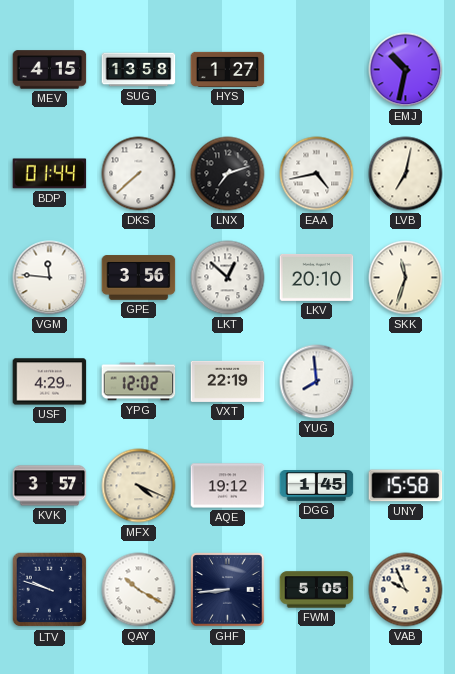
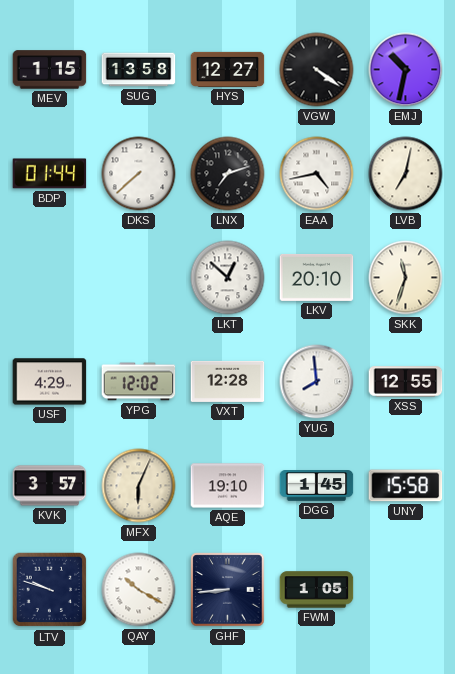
MEV: 4:15 -> 1:15
HYS: 1:27 -> 12:27
VGW: none -> 4:21
VGM: 11:46 -> none
GPE: 3:56 -> none
VXT: 22:19 -> 12:28
XSS: none -> 12:55
MFX: 4:19 -> 6:04
AQE: 19:12 -> 19:10
FWM: 5:05 -> 1:05
VAB: 9:56 -> none
